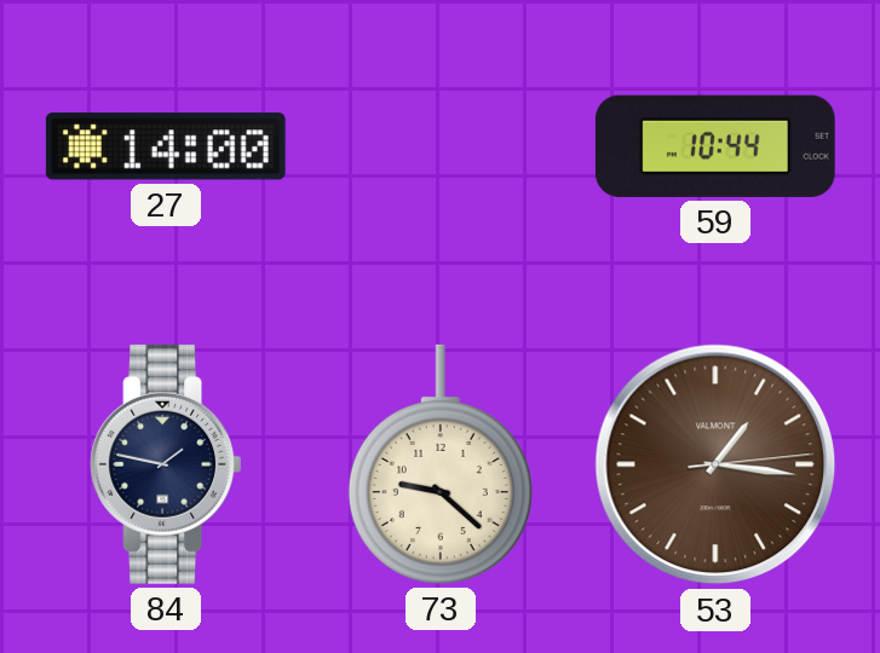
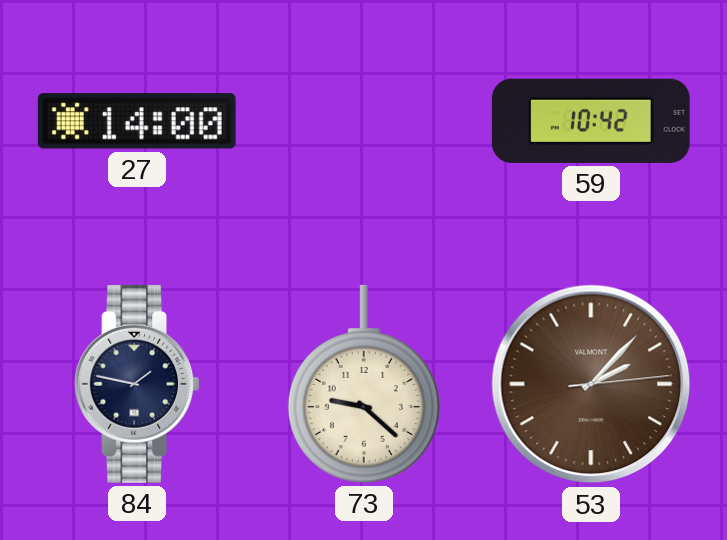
59: 10:44 -> 10:42
53: 1:16 -> 2:07
